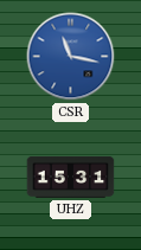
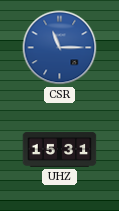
CSR: 11:17 -> 11:15
